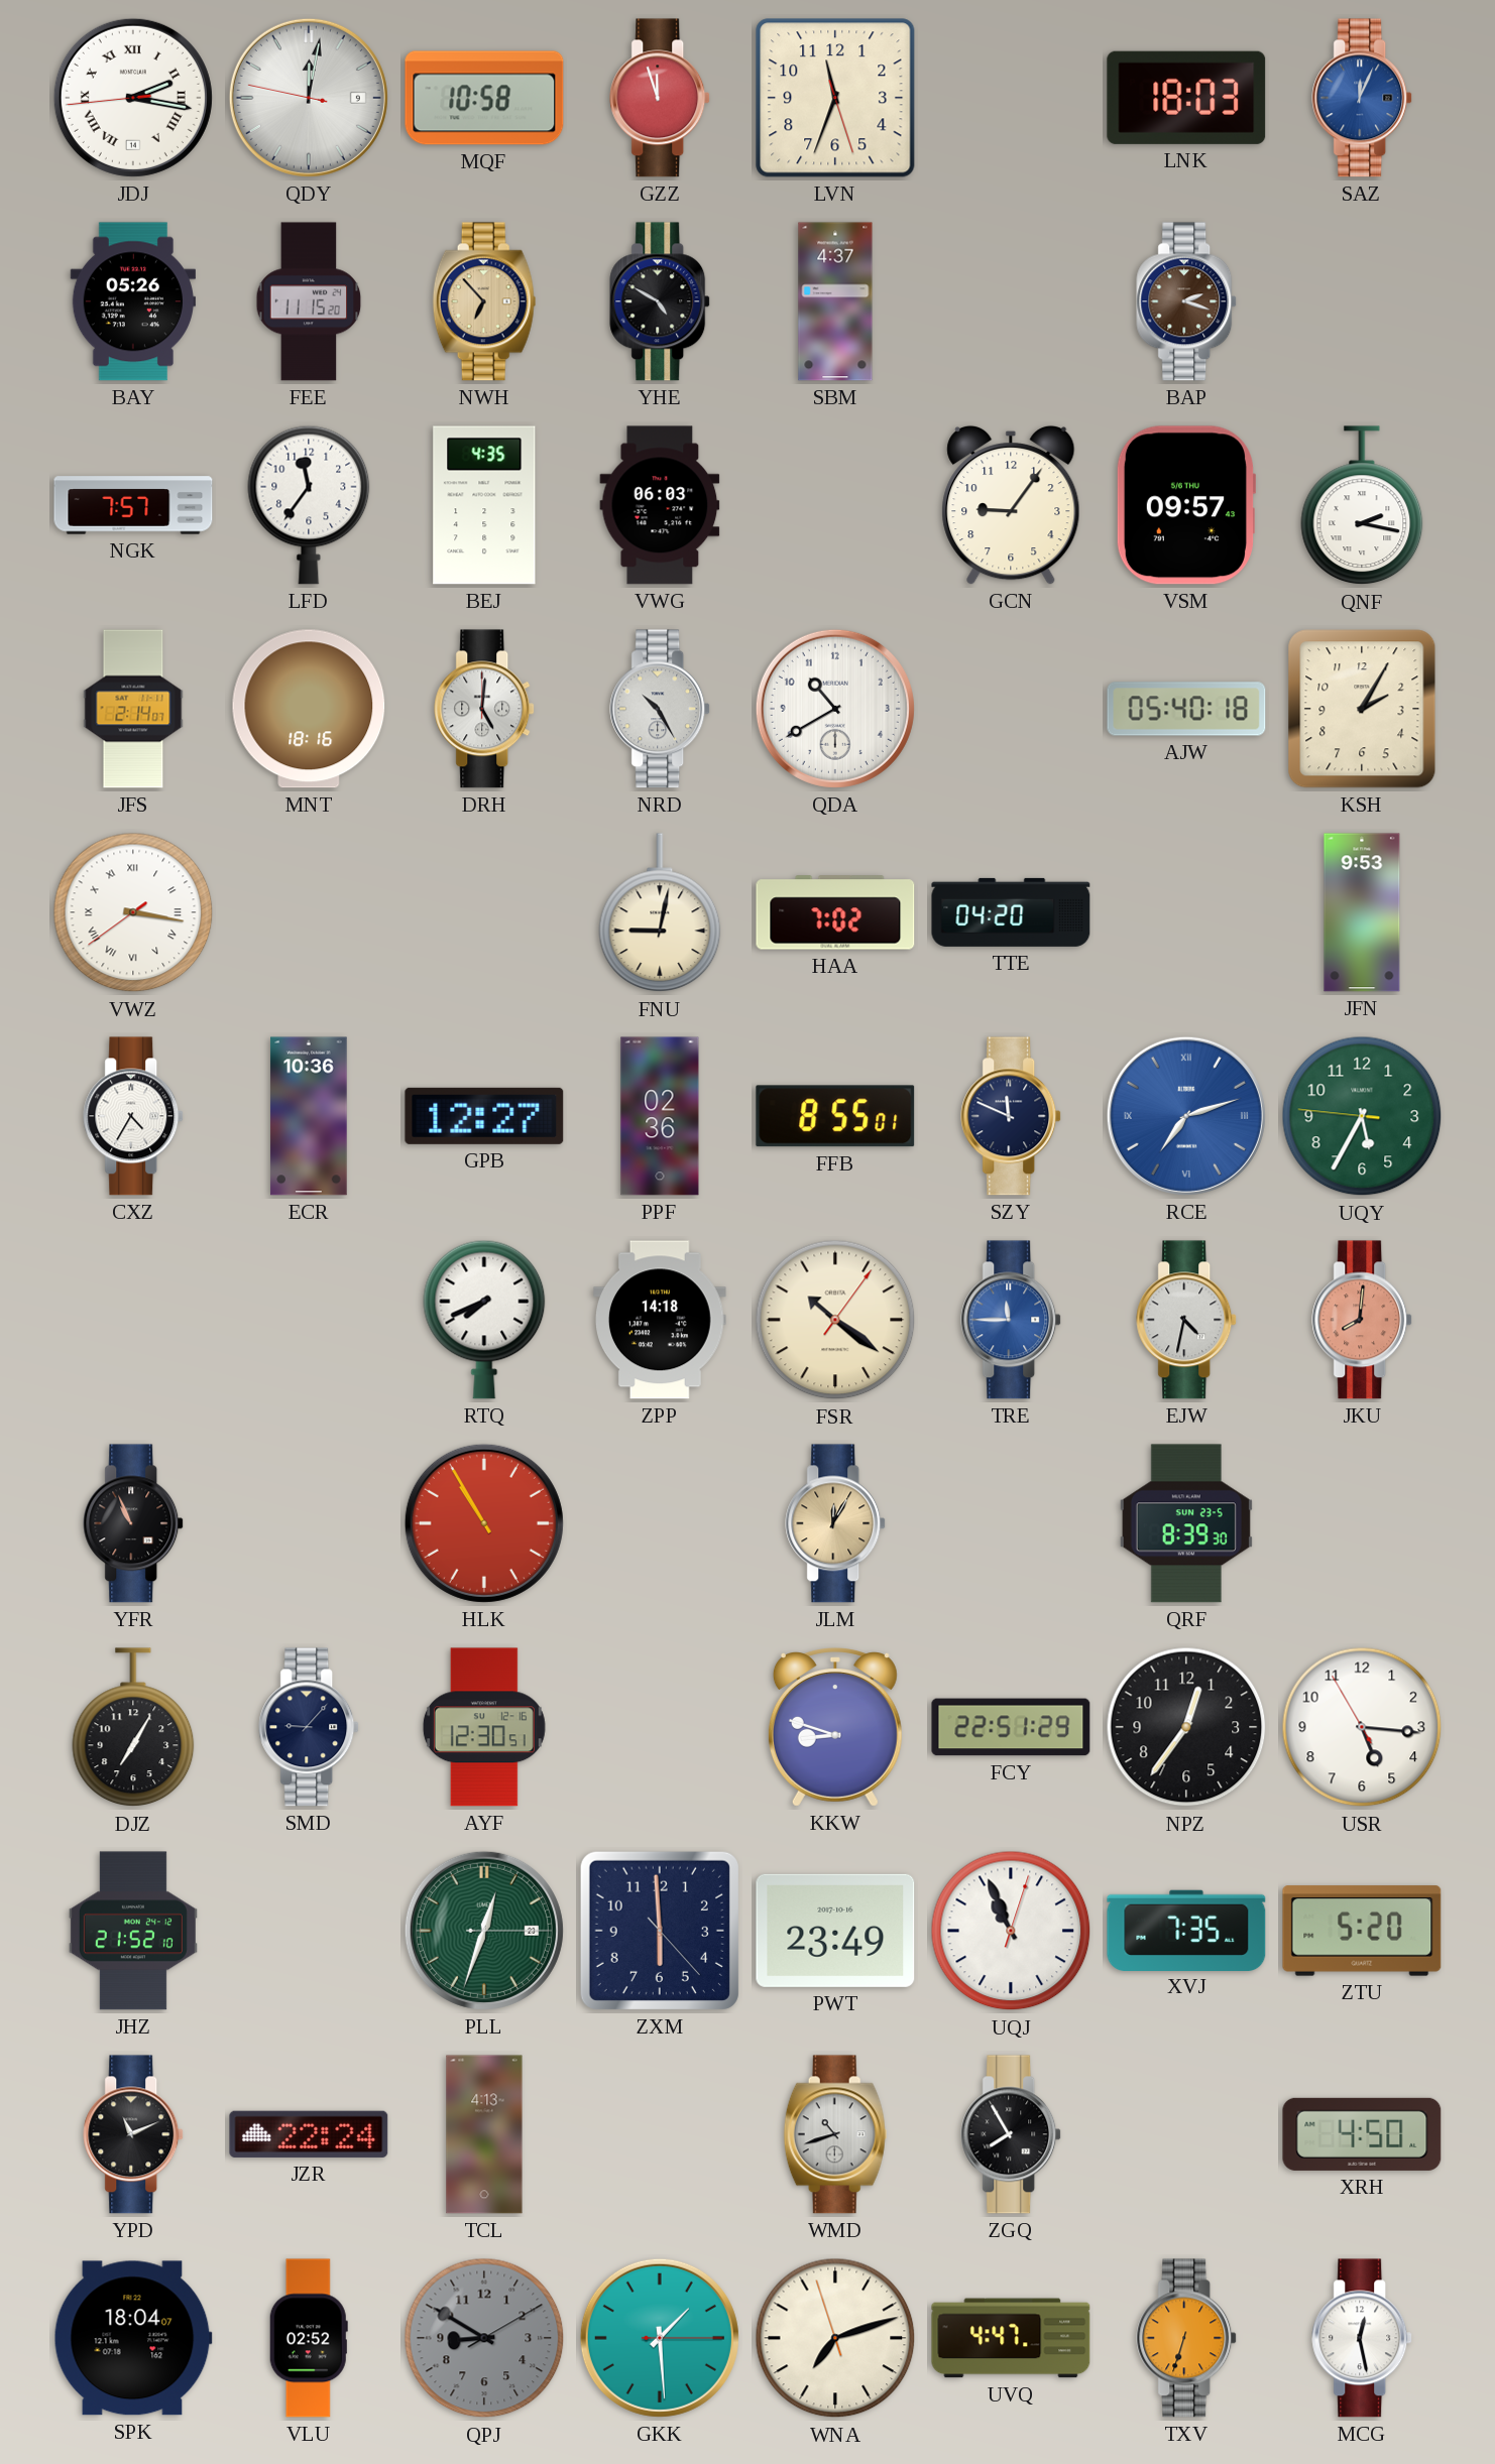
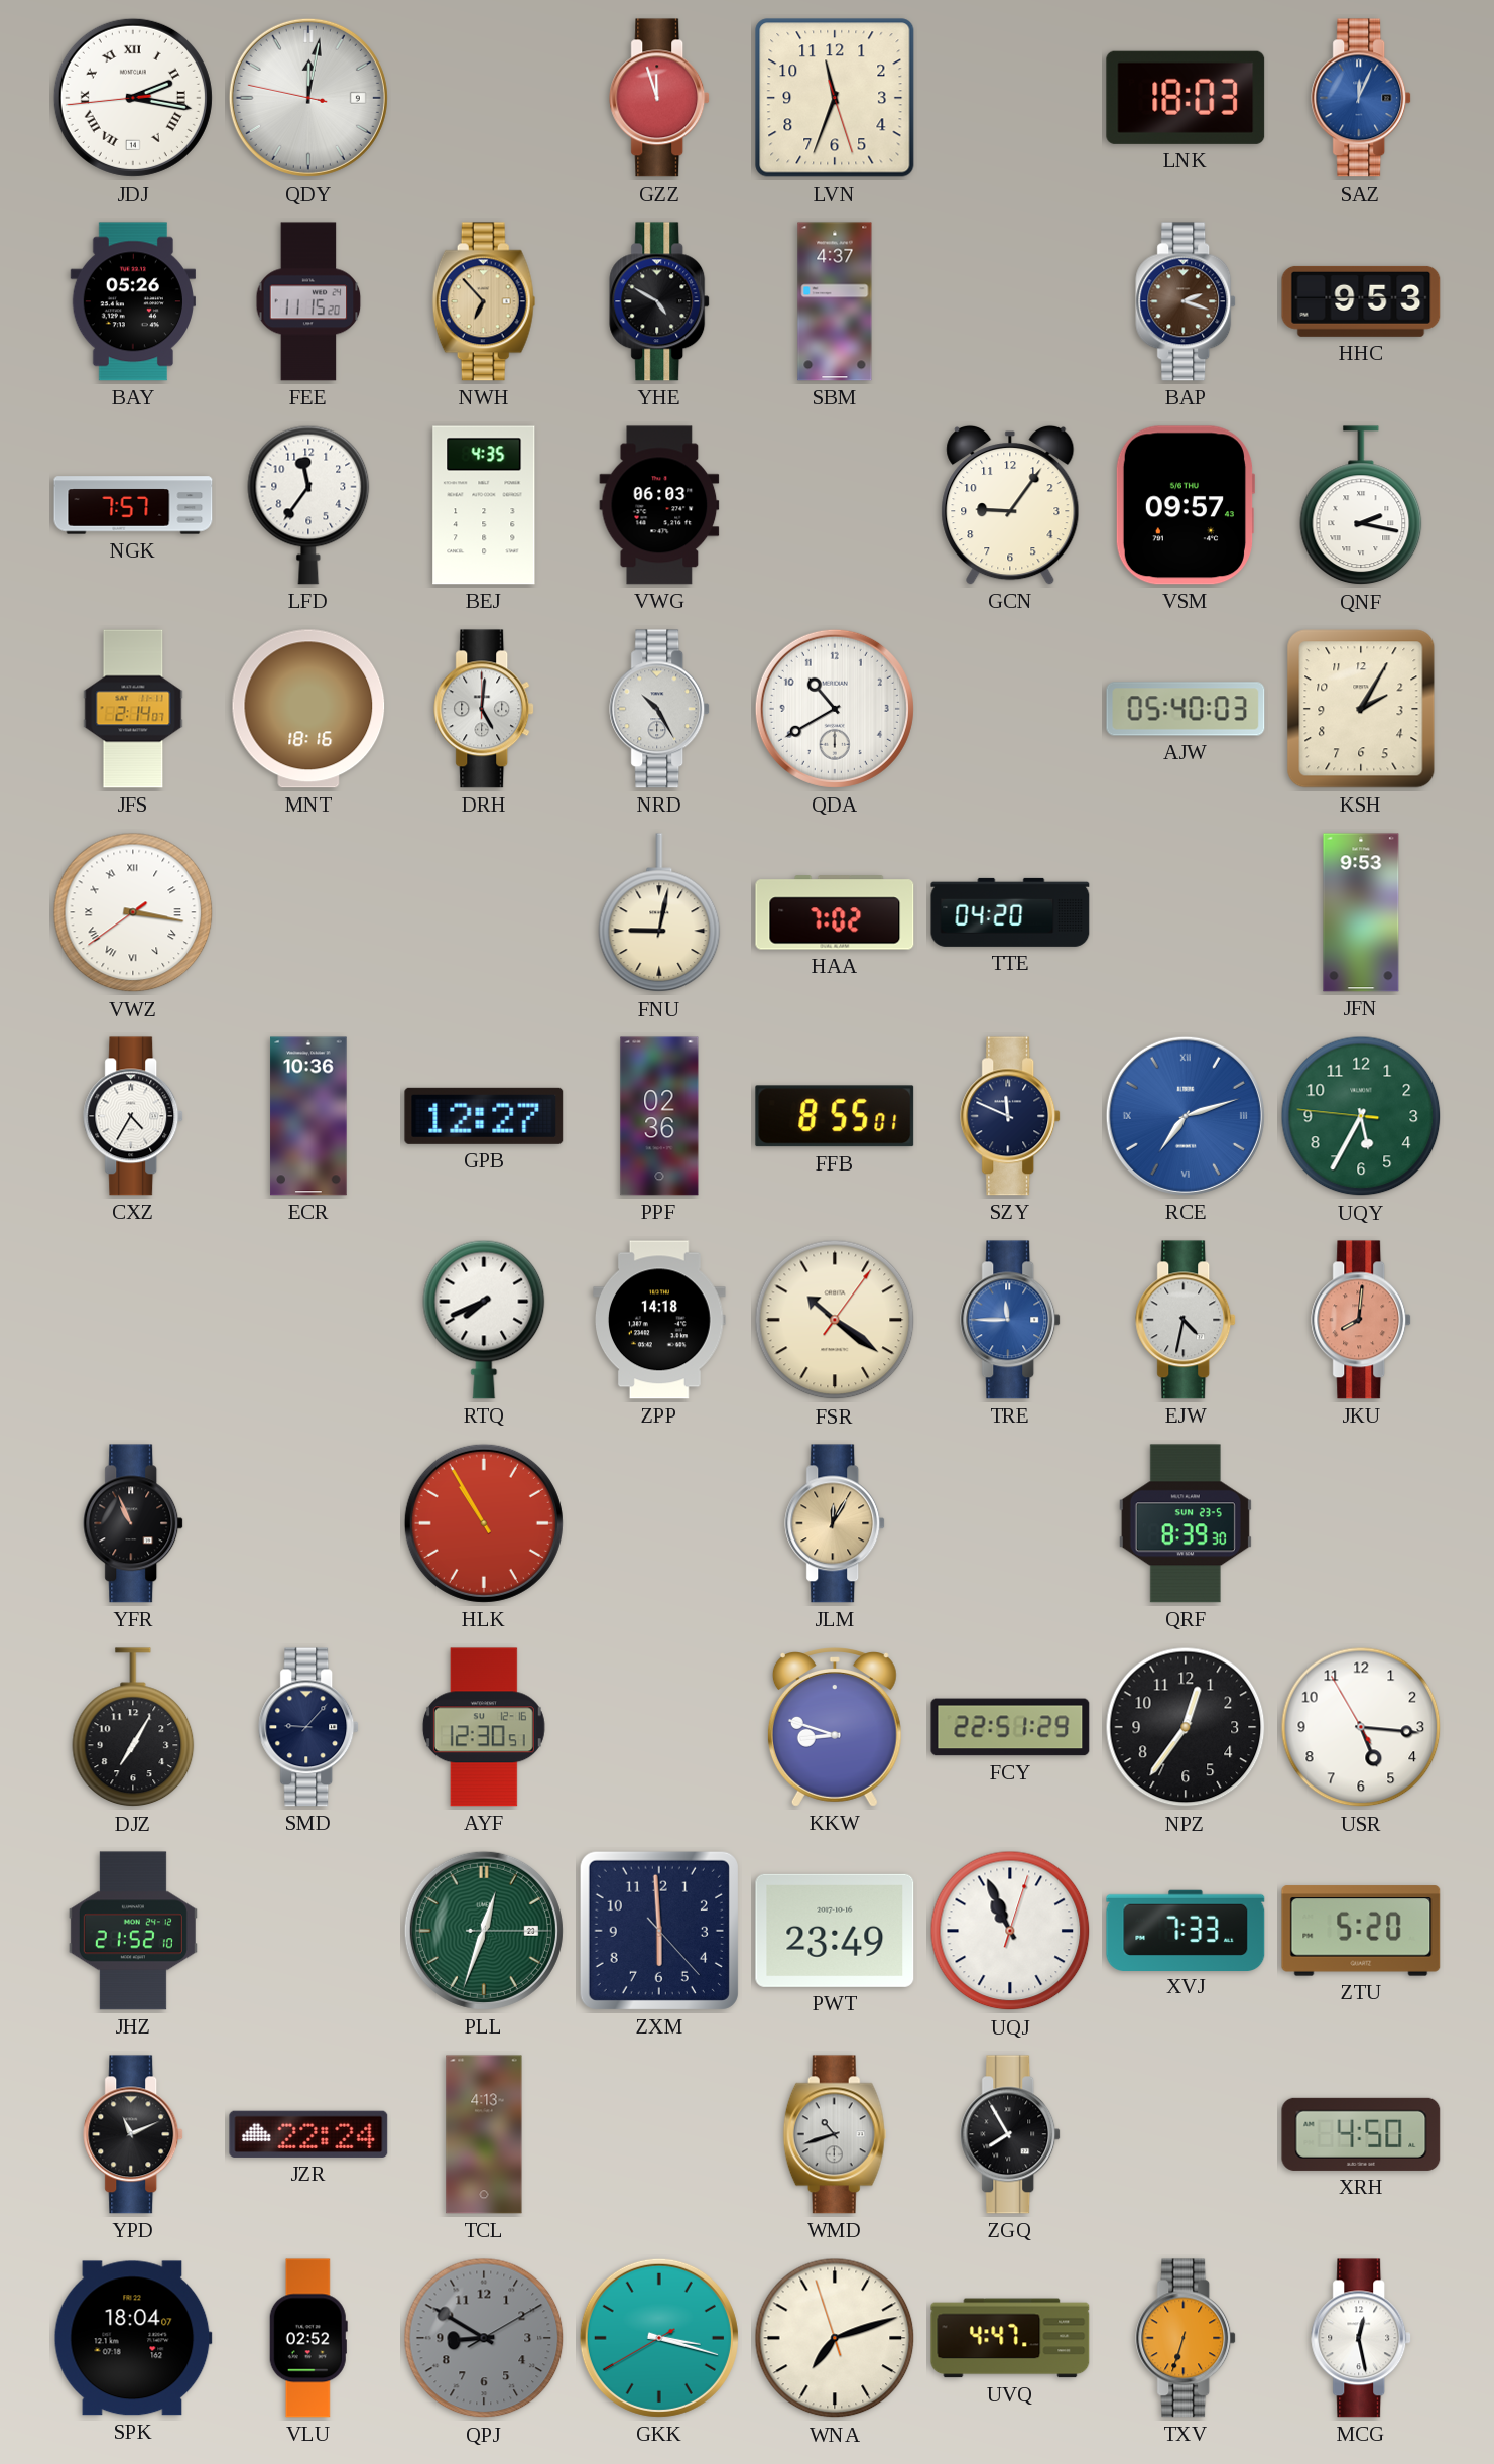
MQF: 10:58 -> none
HHC: none -> 9:53
AJW: 05:40:18 -> 05:40:03
XVJ: 7:35 -> 7:33
GKK: 1:29 -> 3:17
